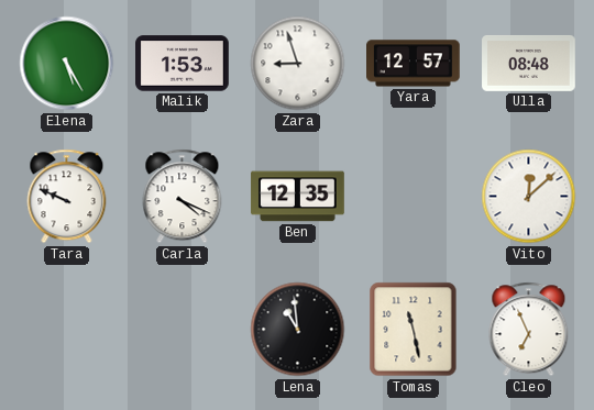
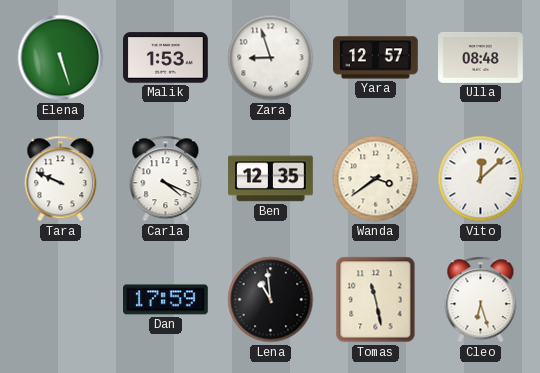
Elena: 5:25 -> 5:27
Wanda: none -> 3:39
Dan: none -> 17:59
Cleo: 6:56 -> 6:27
